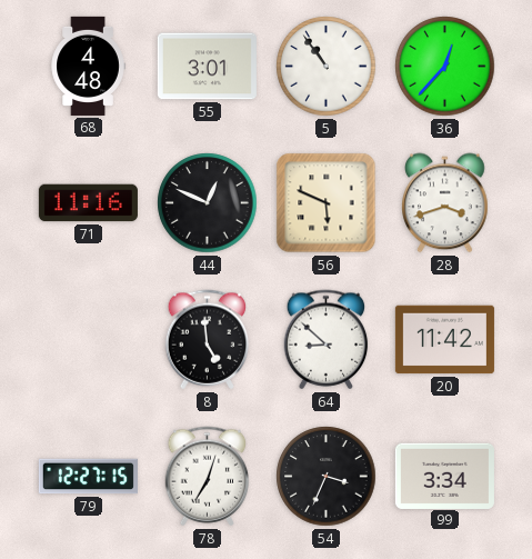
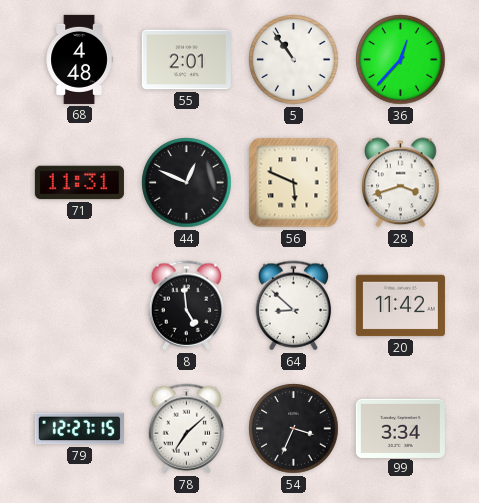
55: 3:01 -> 2:01
71: 11:16 -> 11:31
78: 7:03 -> 7:08
